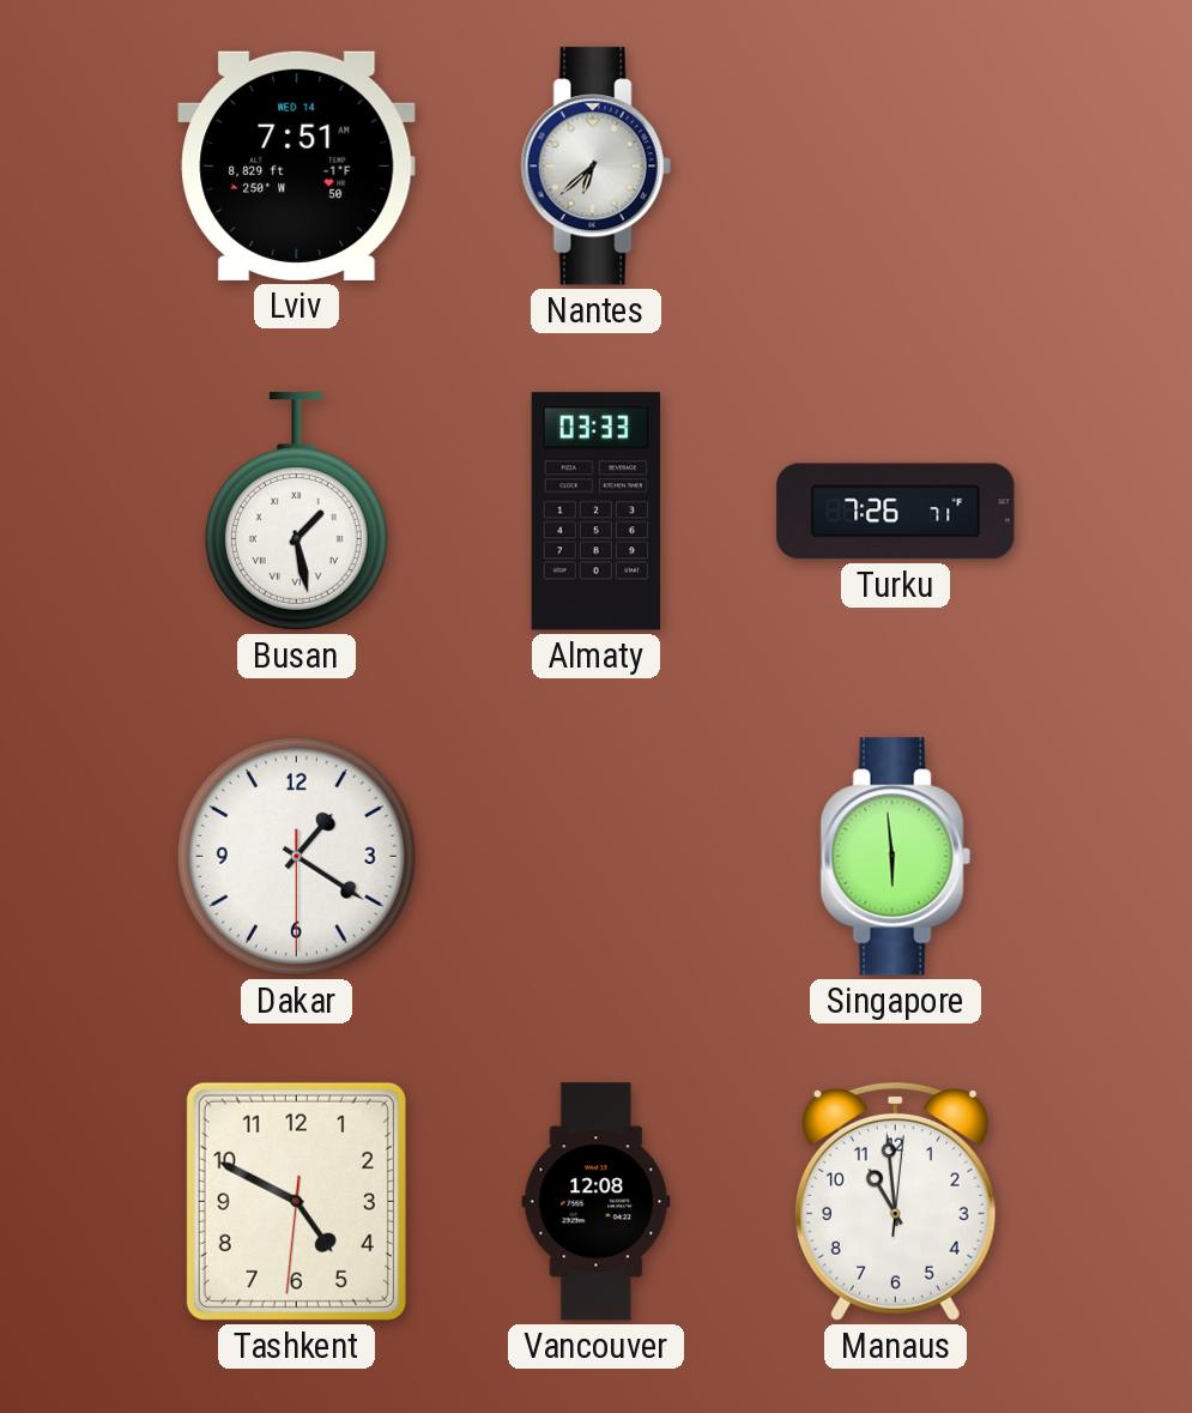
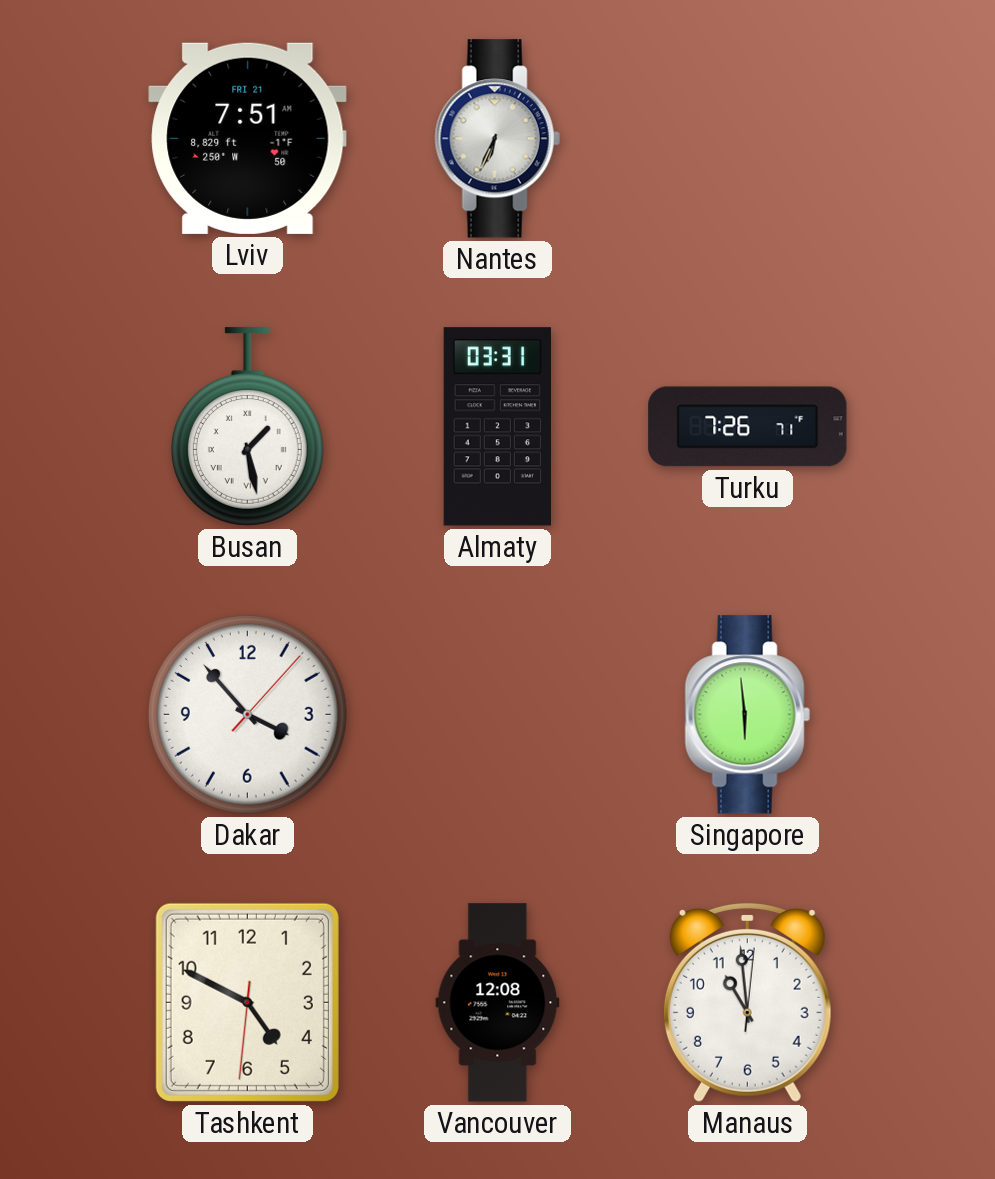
Lviv date: WED 14 -> FRI 21
Nantes: 6:38 -> 6:34
Almaty: 03:33 -> 03:31
Dakar: 1:20 -> 3:53
